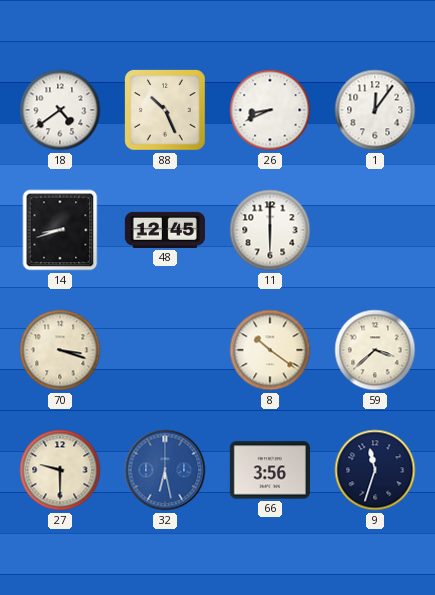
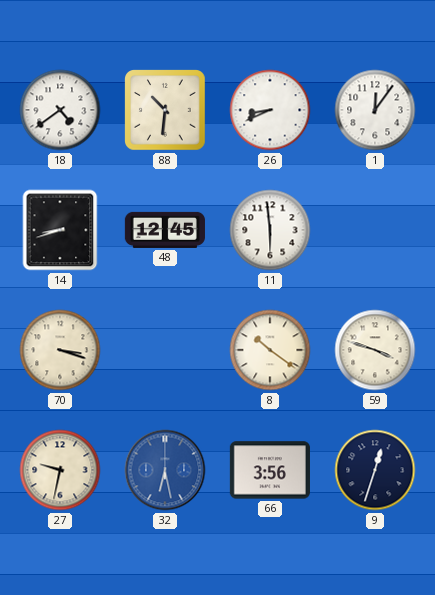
88: 10:26 -> 10:31
11: 6:00 -> 5:59
59: 3:38 -> 3:48
27: 9:30 -> 9:32
9: 11:33 -> 12:33
